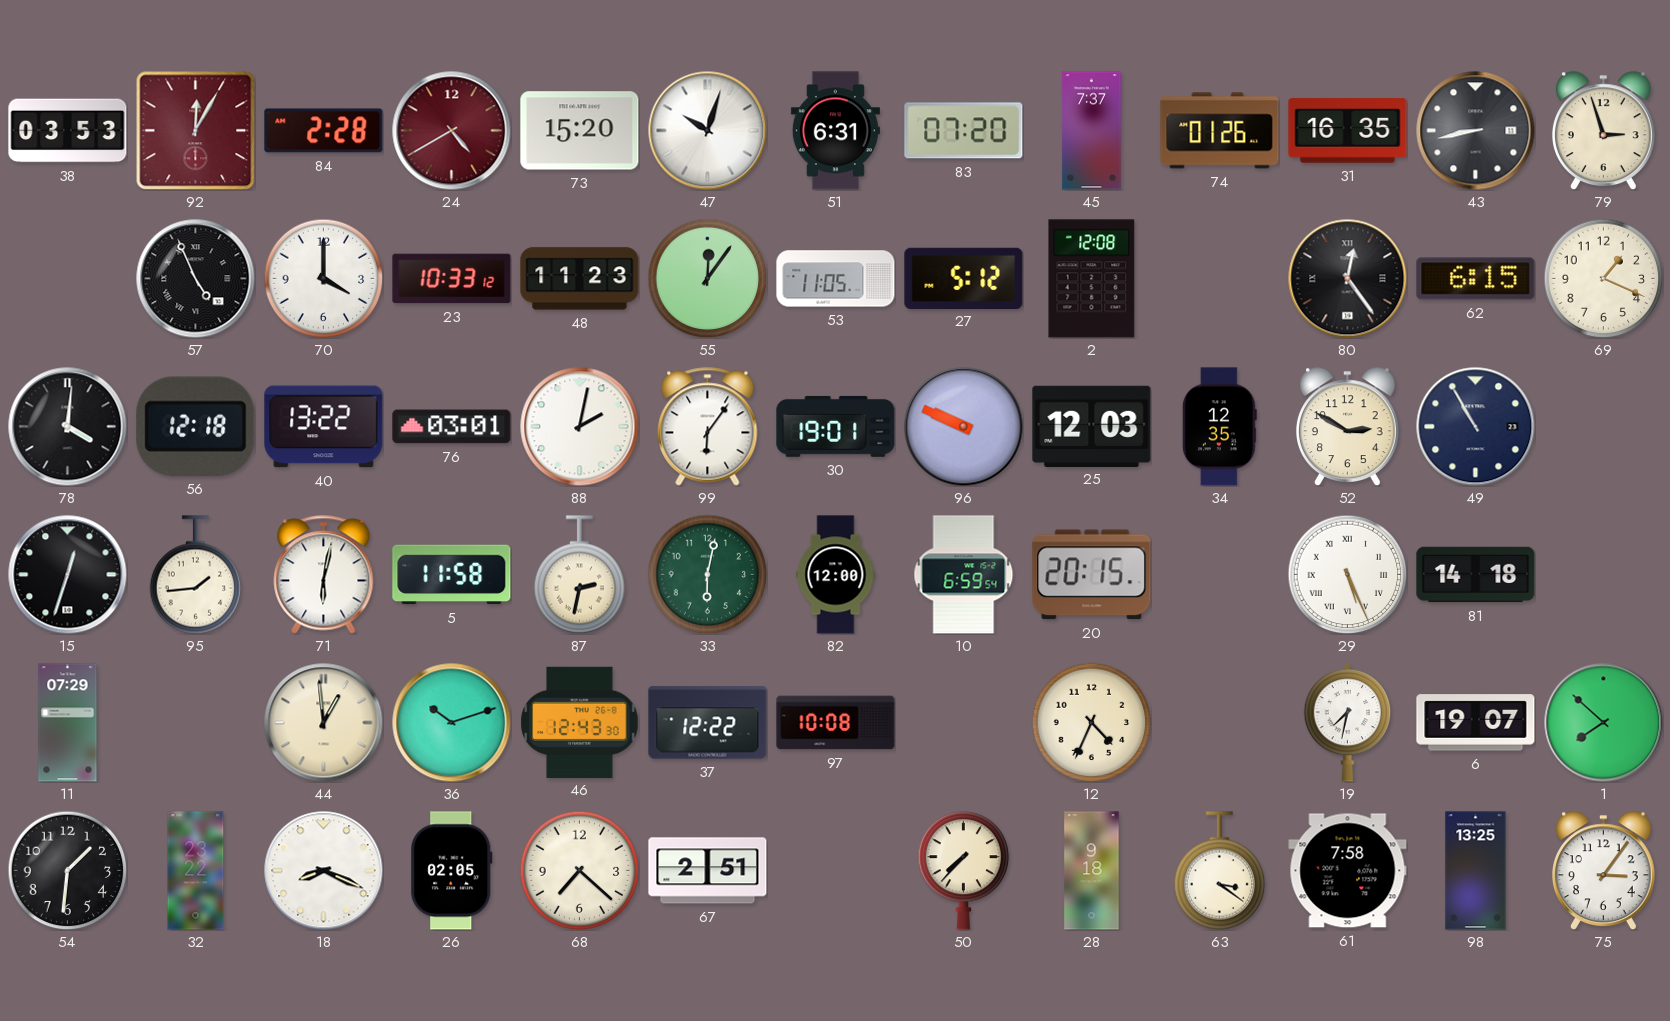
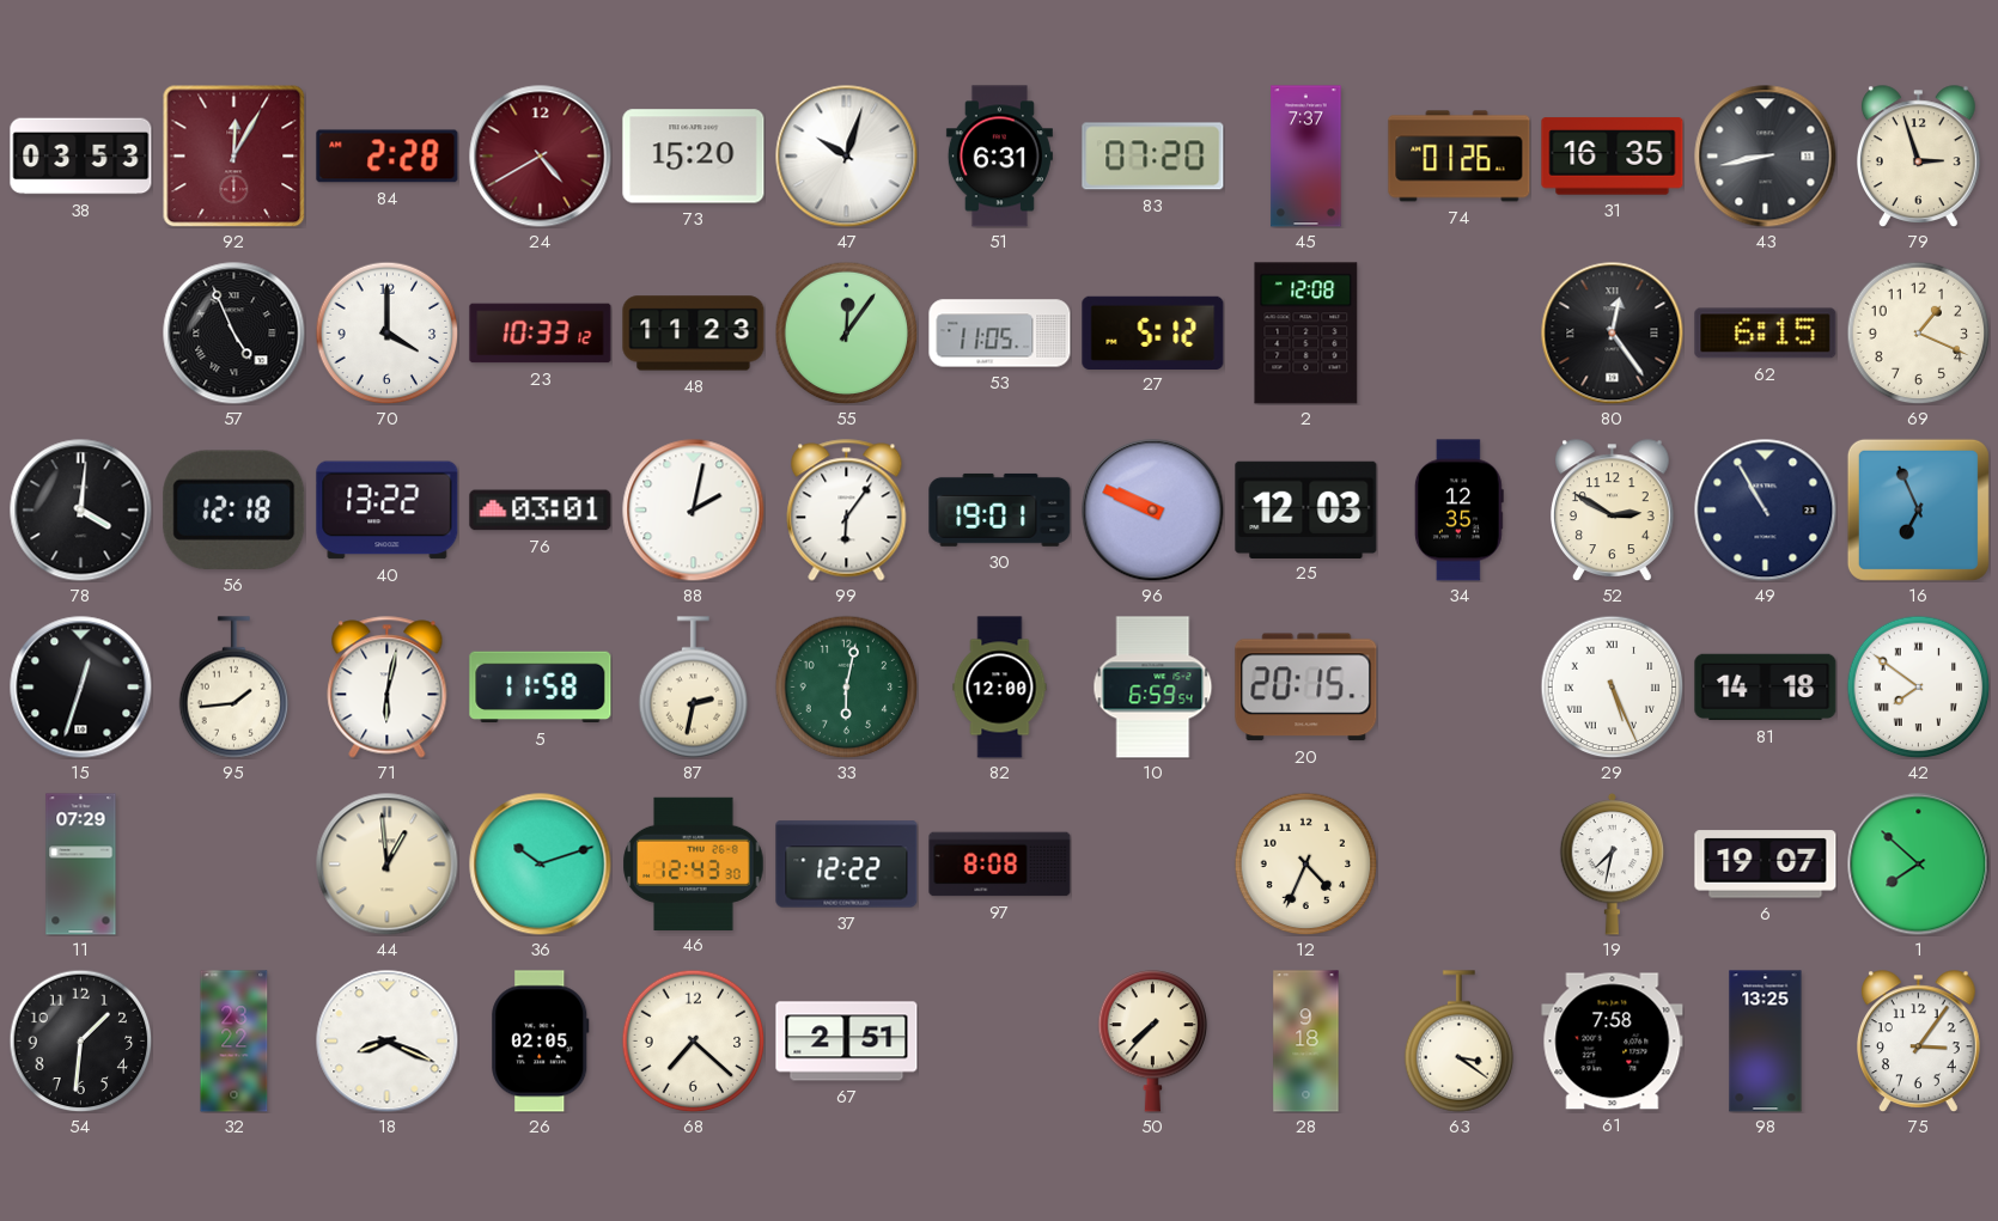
16: none -> 6:56
42: none -> 7:51
97: 10:08 -> 8:08
